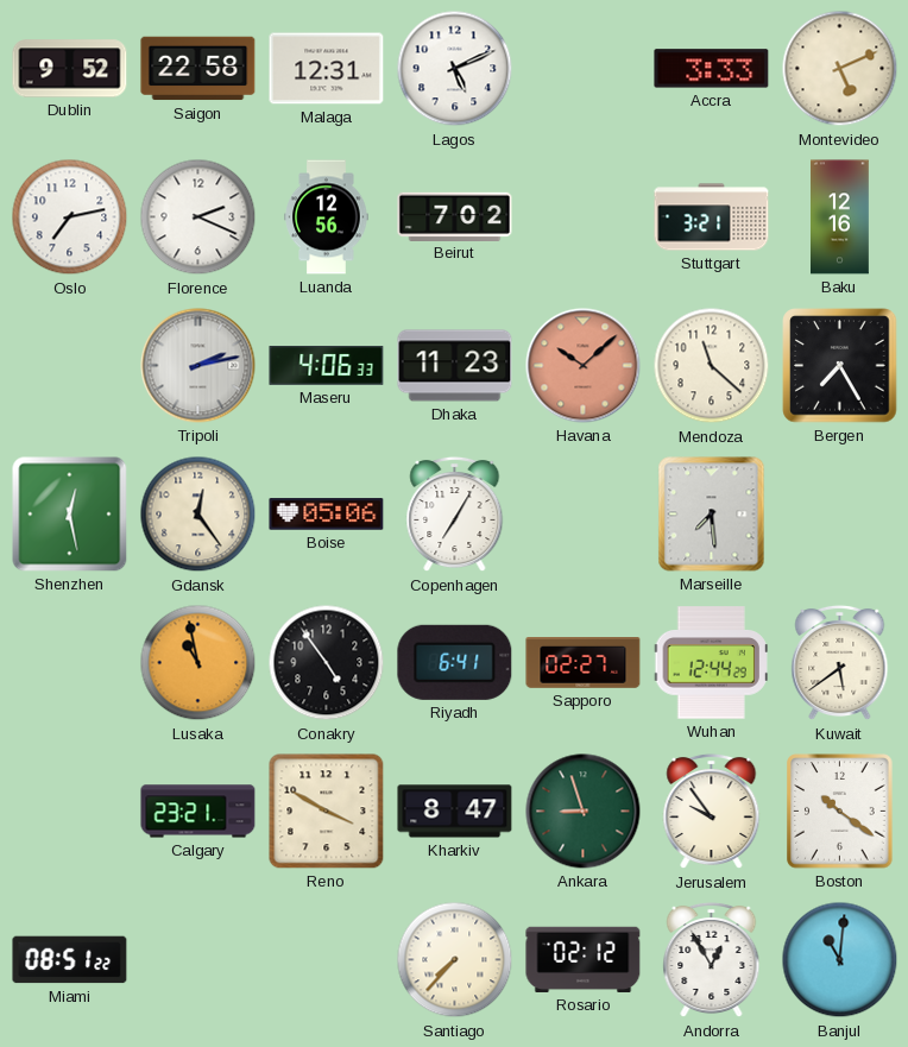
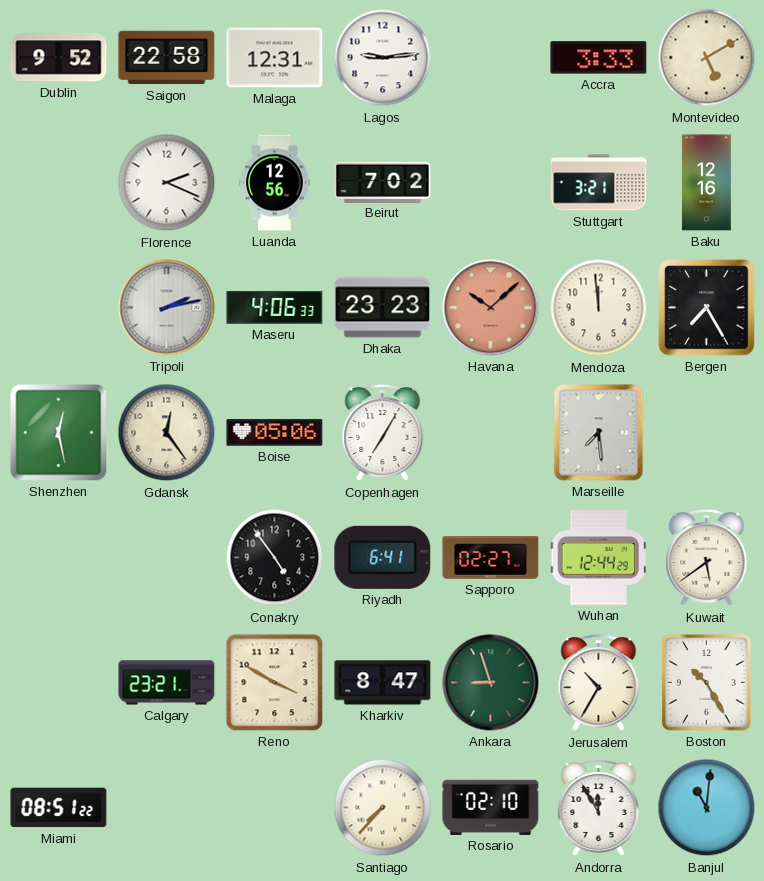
Lagos: 5:11 -> 9:14
Montevideo: 5:11 -> 5:10
Oslo: 7:13 -> none
Dhaka: 11:23 -> 23:23
Mendoza: 11:22 -> 11:59
Lusaka: 10:58 -> none
Jerusalem: 9:54 -> 10:35
Boston: 10:21 -> 10:25
Rosario: 02:12 -> 02:10
Andorra: 12:55 -> 11:55
